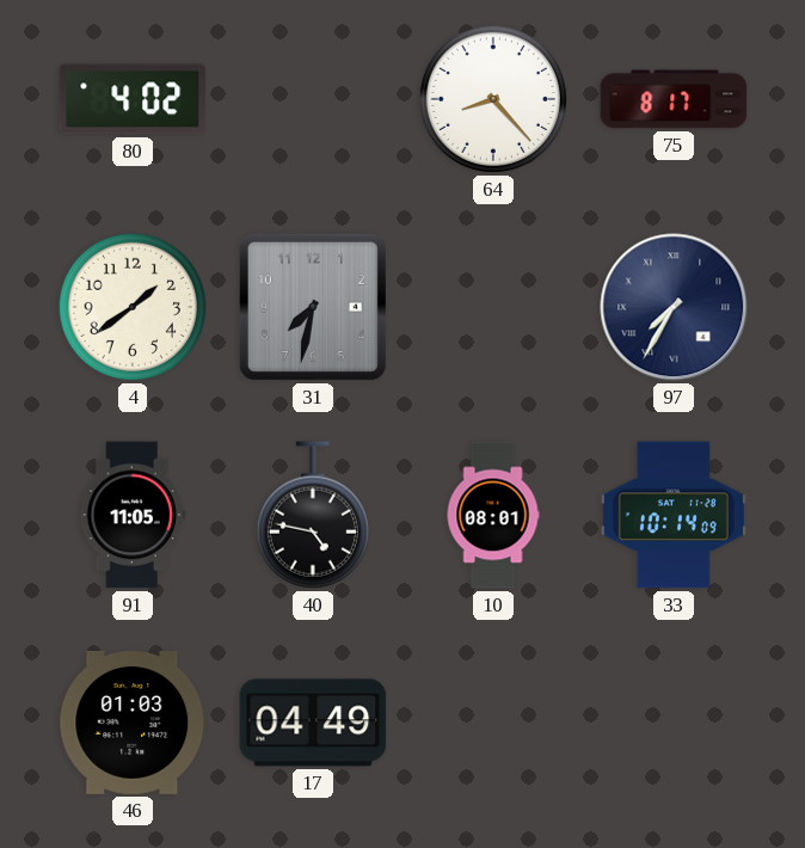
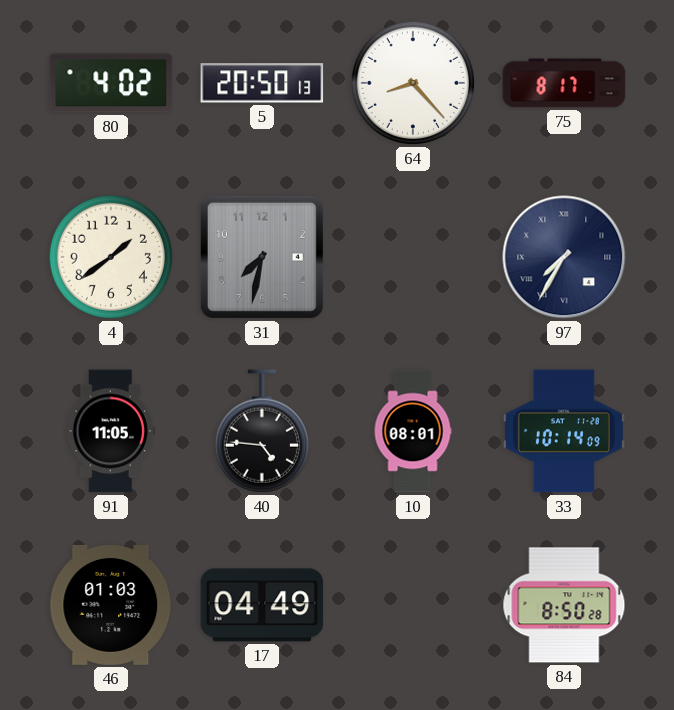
5: none -> 20:50
40: 4:47 -> 4:46
84: none -> 8:50
